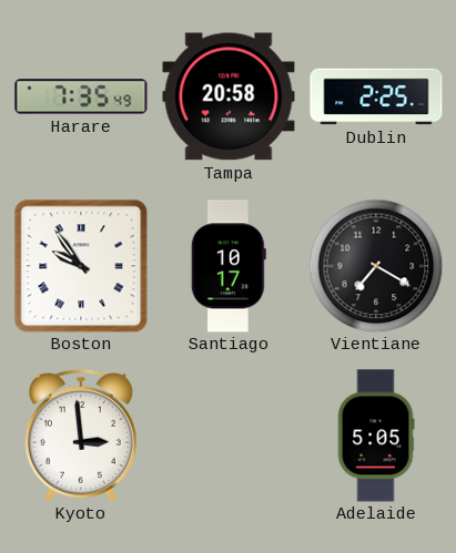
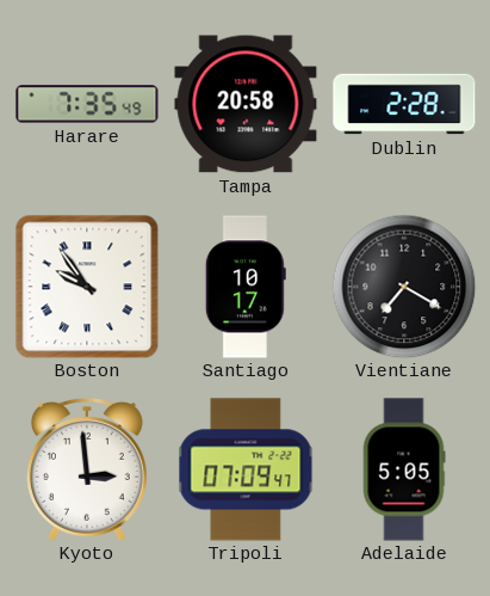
Dublin: 2:25 -> 2:28
Tripoli: none -> 07:09
